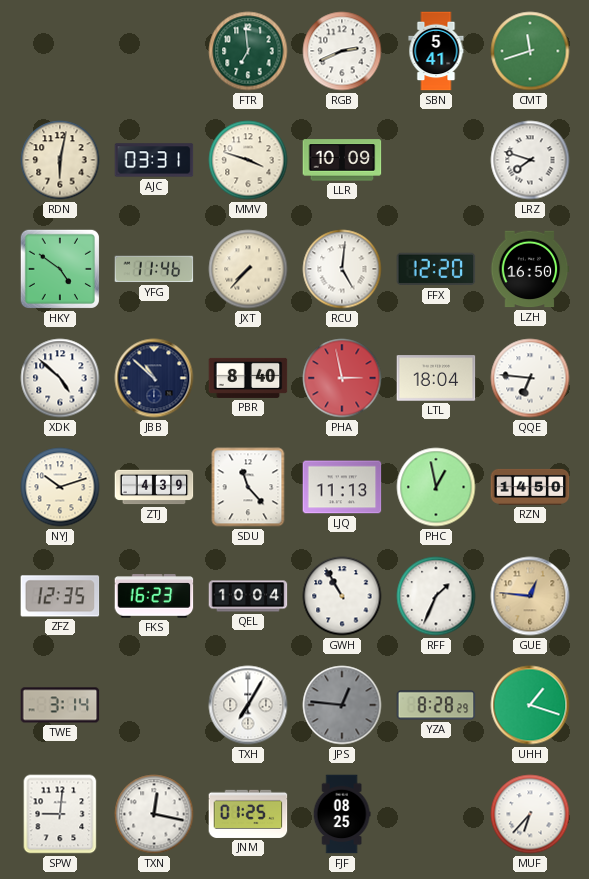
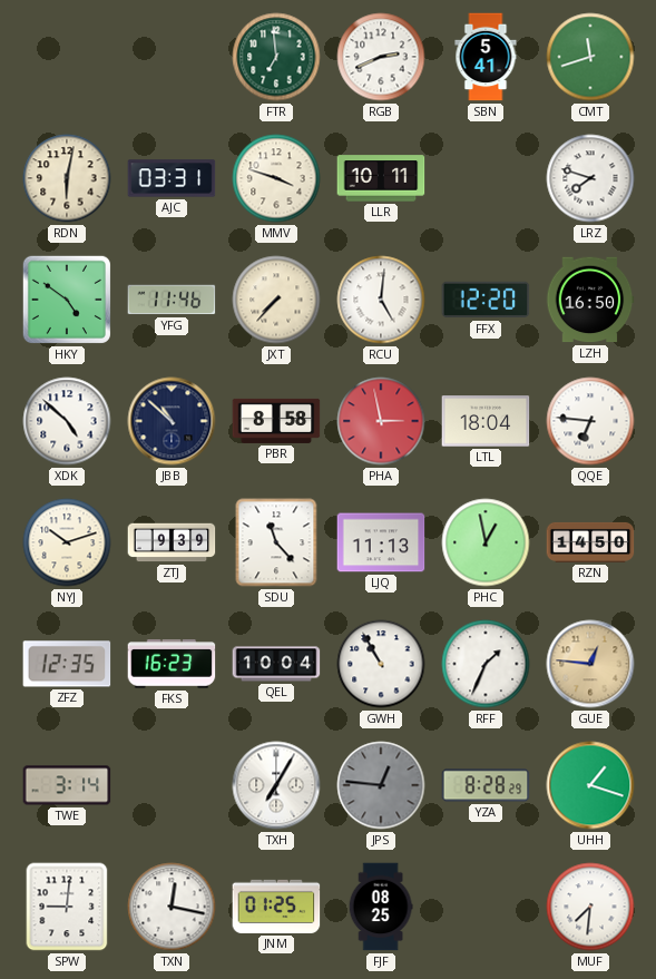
LLR: 10:09 -> 10:11
PBR: 8:40 -> 8:58
ZTJ: 4:39 -> 9:39
MUF: 6:37 -> 7:31
